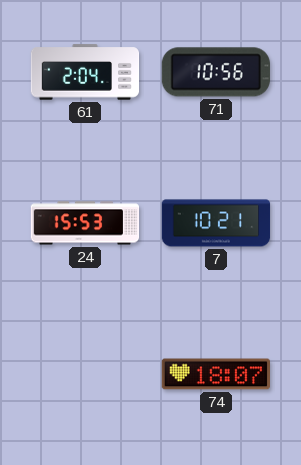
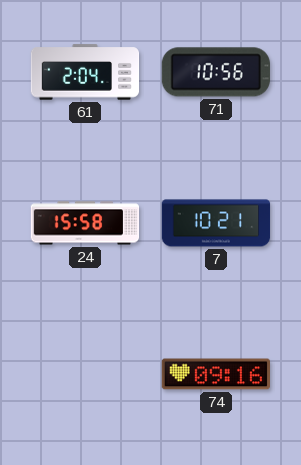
24: 15:53 -> 15:58
74: 18:07 -> 09:16
